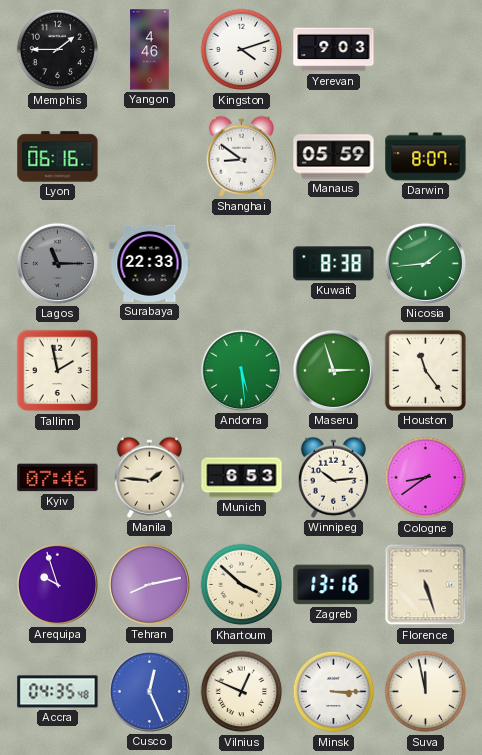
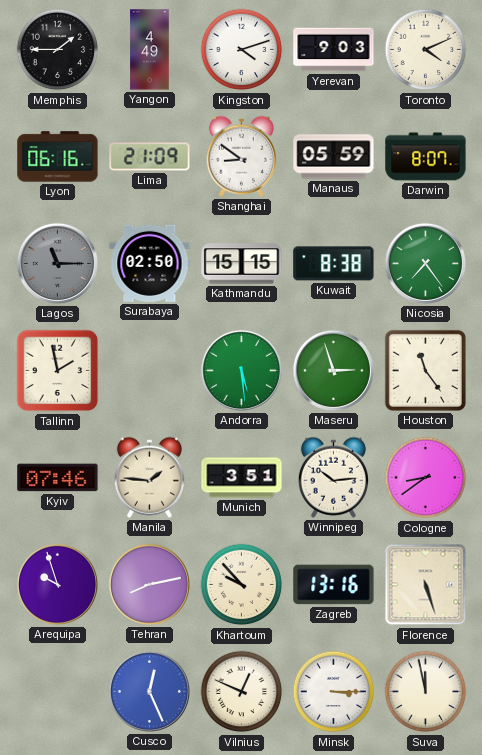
Yangon: 4:46 -> 4:49
Toronto: none -> 4:11
Lima: none -> 21:09
Surabaya: 22:33 -> 02:50
Kathmandu: none -> 15:15
Nicosia: 1:44 -> 7:24
Munich: 6:53 -> 3:51
Khartoum: 3:52 -> 9:53
Accra: 04:35 -> none
